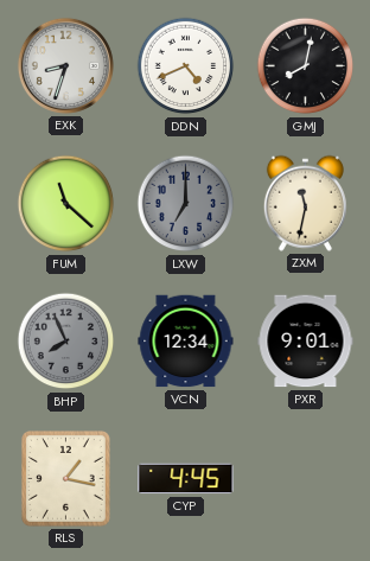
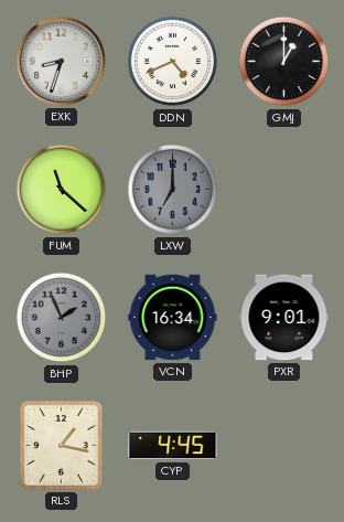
GMJ: 8:02 -> 1:00
ZXM: 11:32 -> none
BHP: 7:56 -> 1:56
VCN: 12:34 -> 16:34
